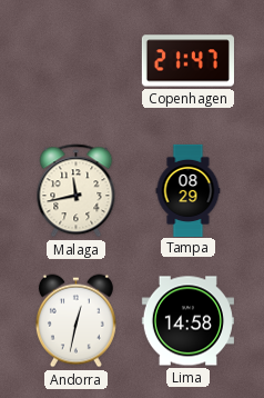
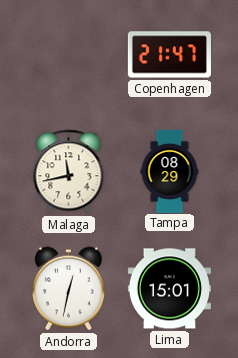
Lima: 14:58 -> 15:01
